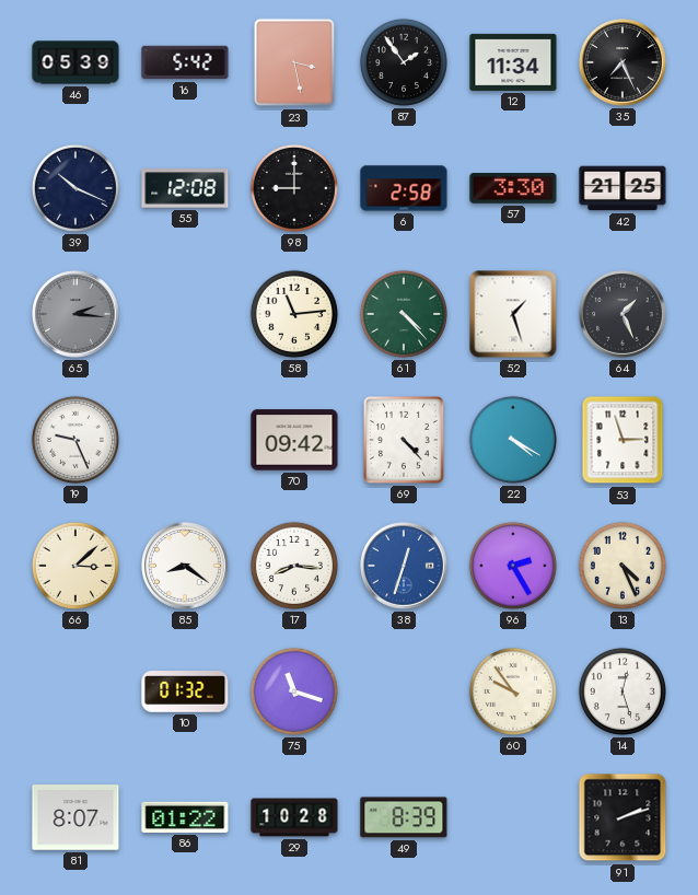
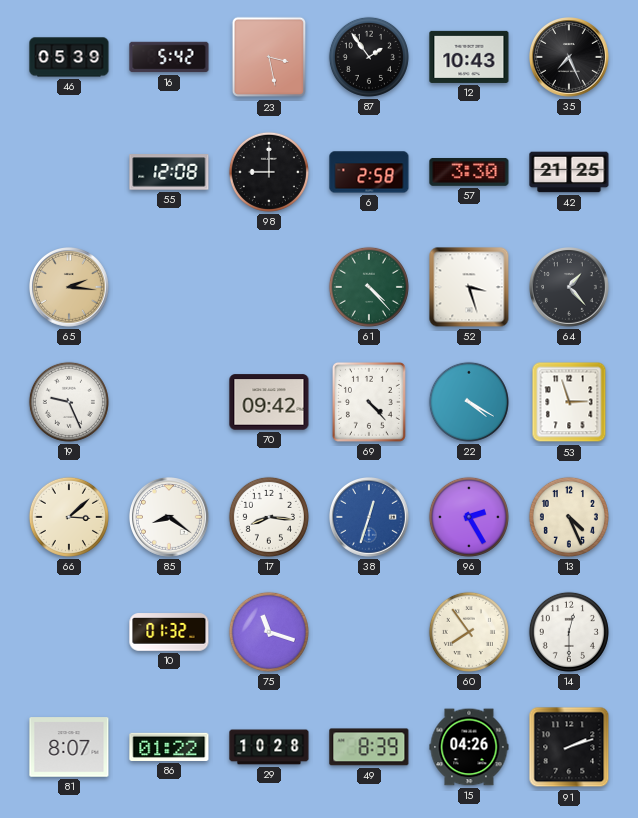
12: 11:34 -> 10:43
39: 10:19 -> none
65 dial: grey -> champagne
58: 11:14 -> none
52: 1:27 -> 3:27
64: 1:26 -> 1:23
60: 9:54 -> 7:54
14: 12:27 -> 12:30
15: none -> 04:26
